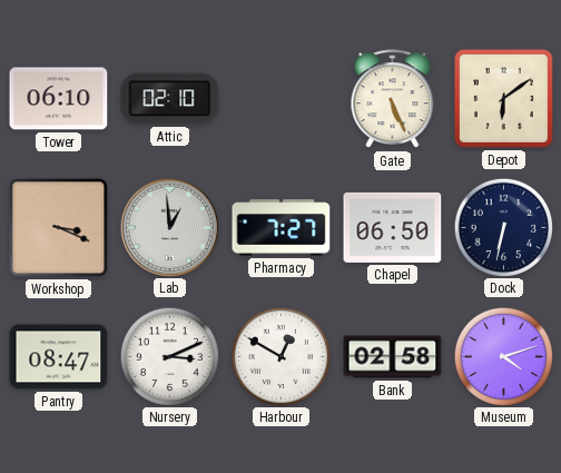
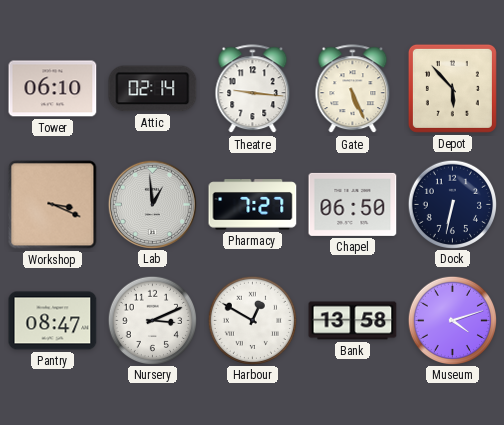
Attic: 02:10 -> 02:14
Theatre: none -> 9:16
Depot: 6:09 -> 5:53
Bank: 02:58 -> 13:58
